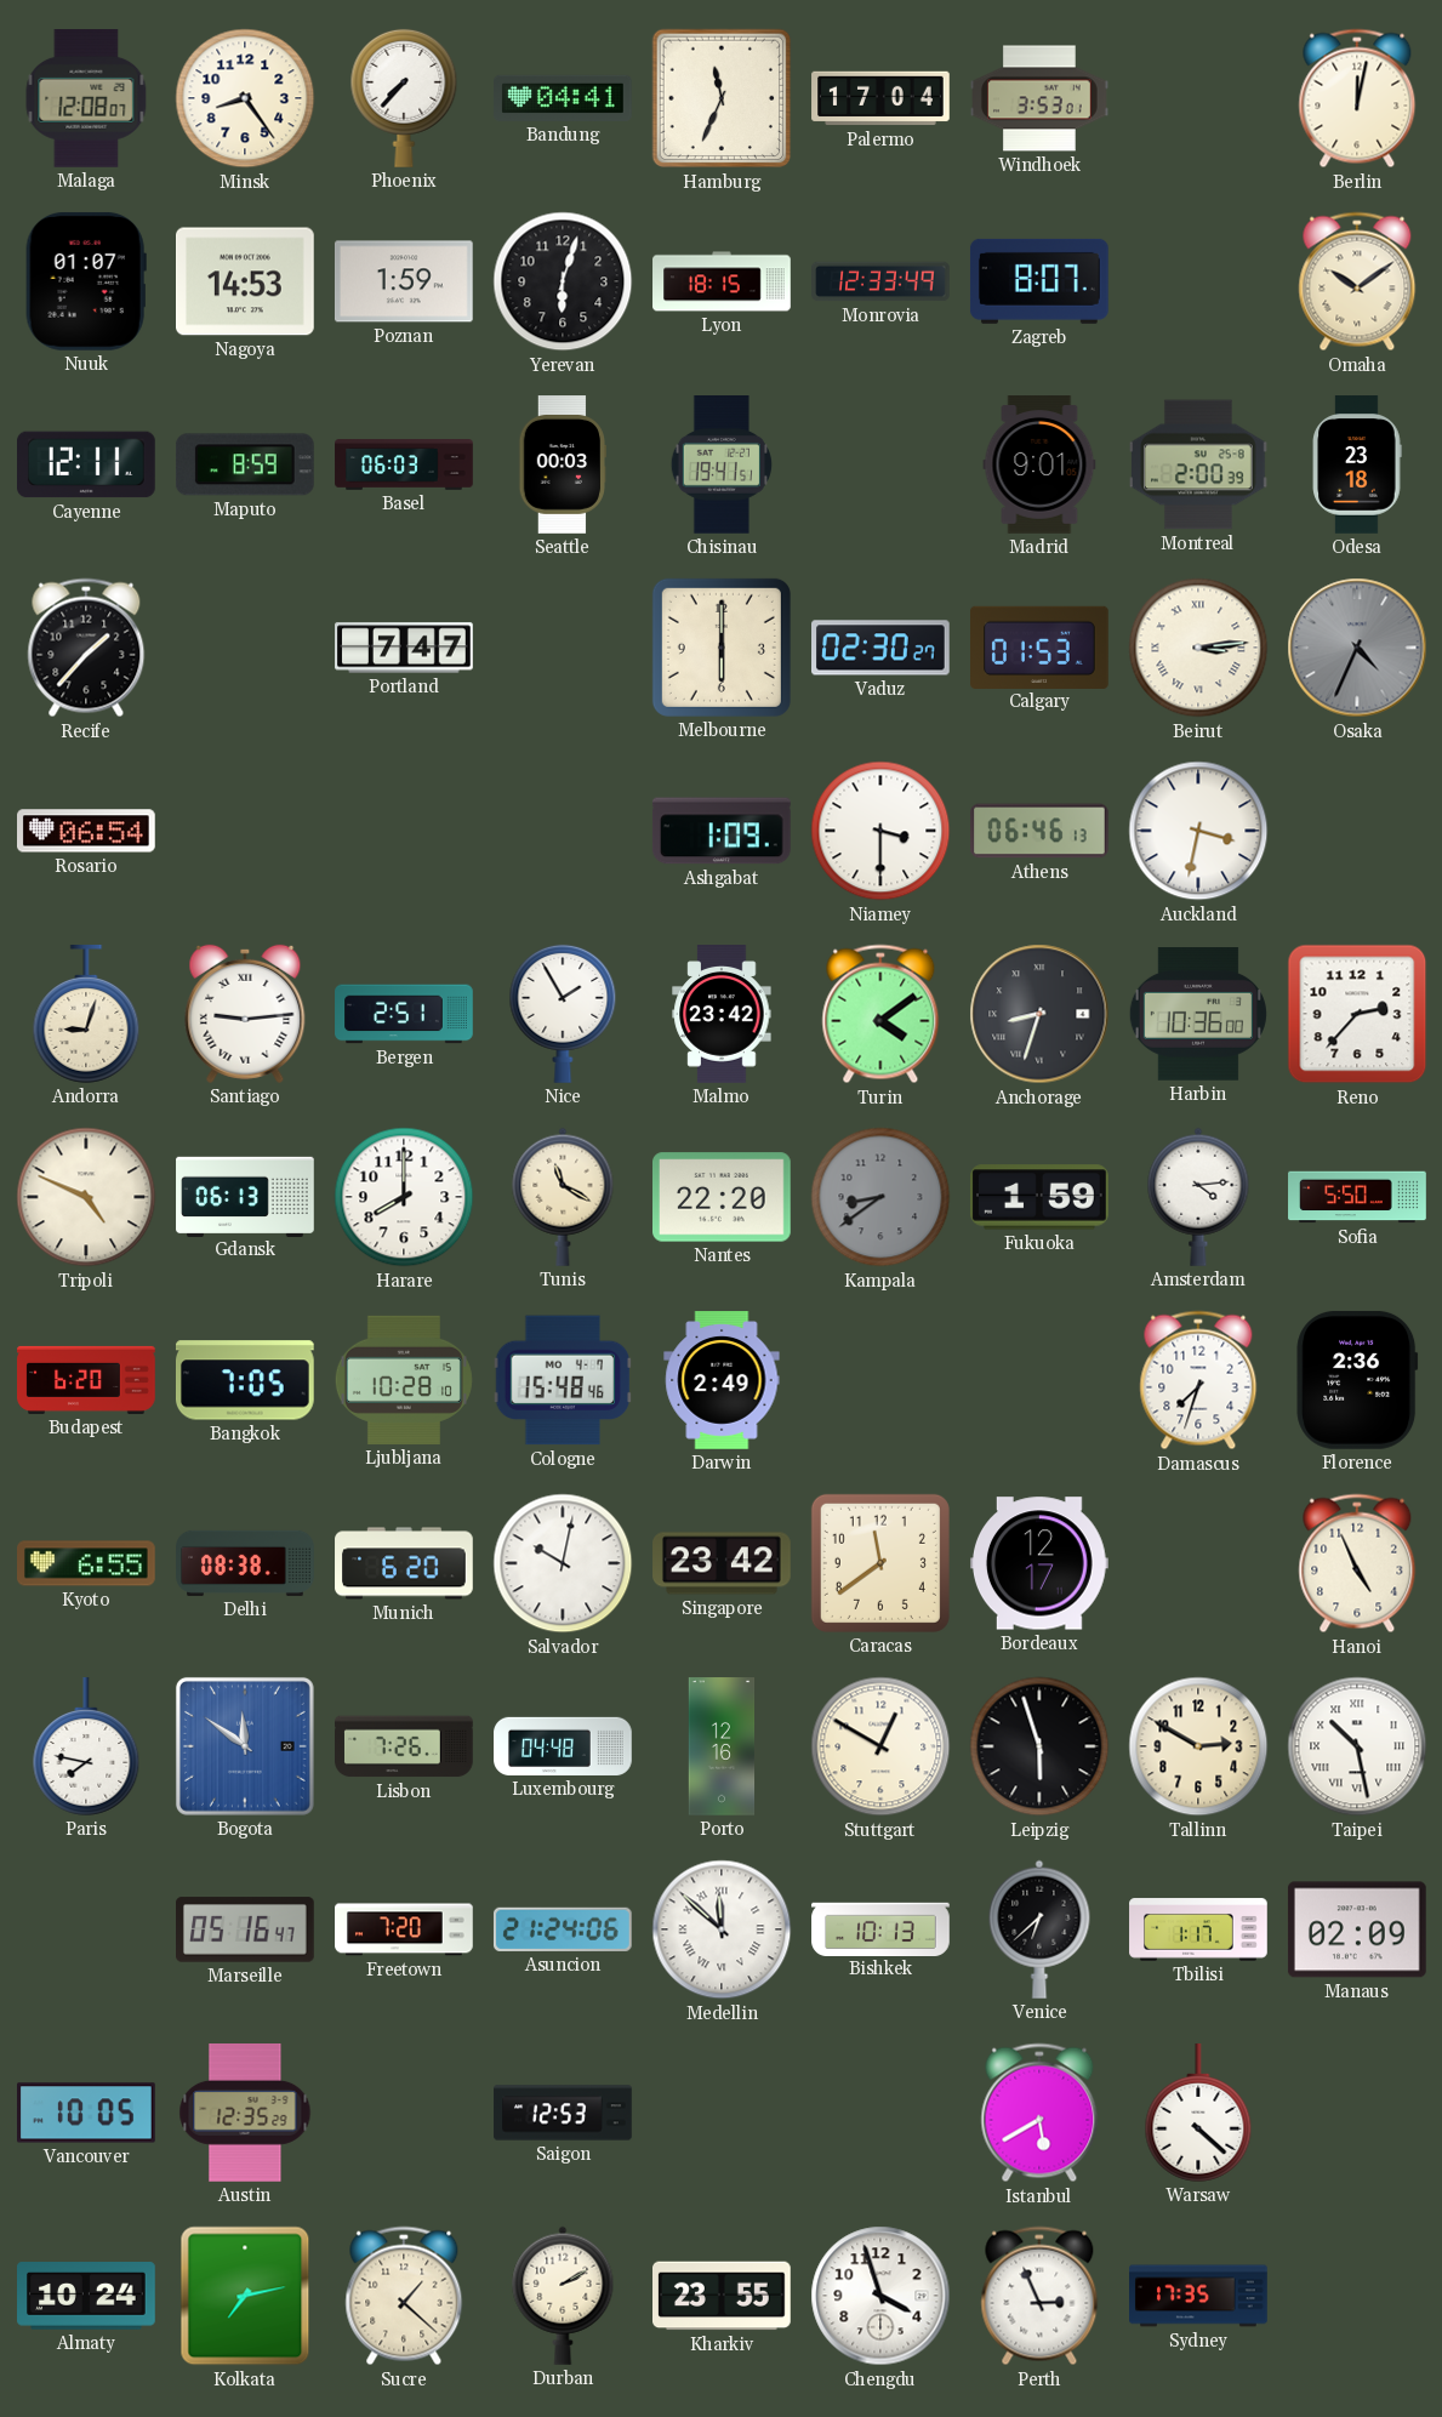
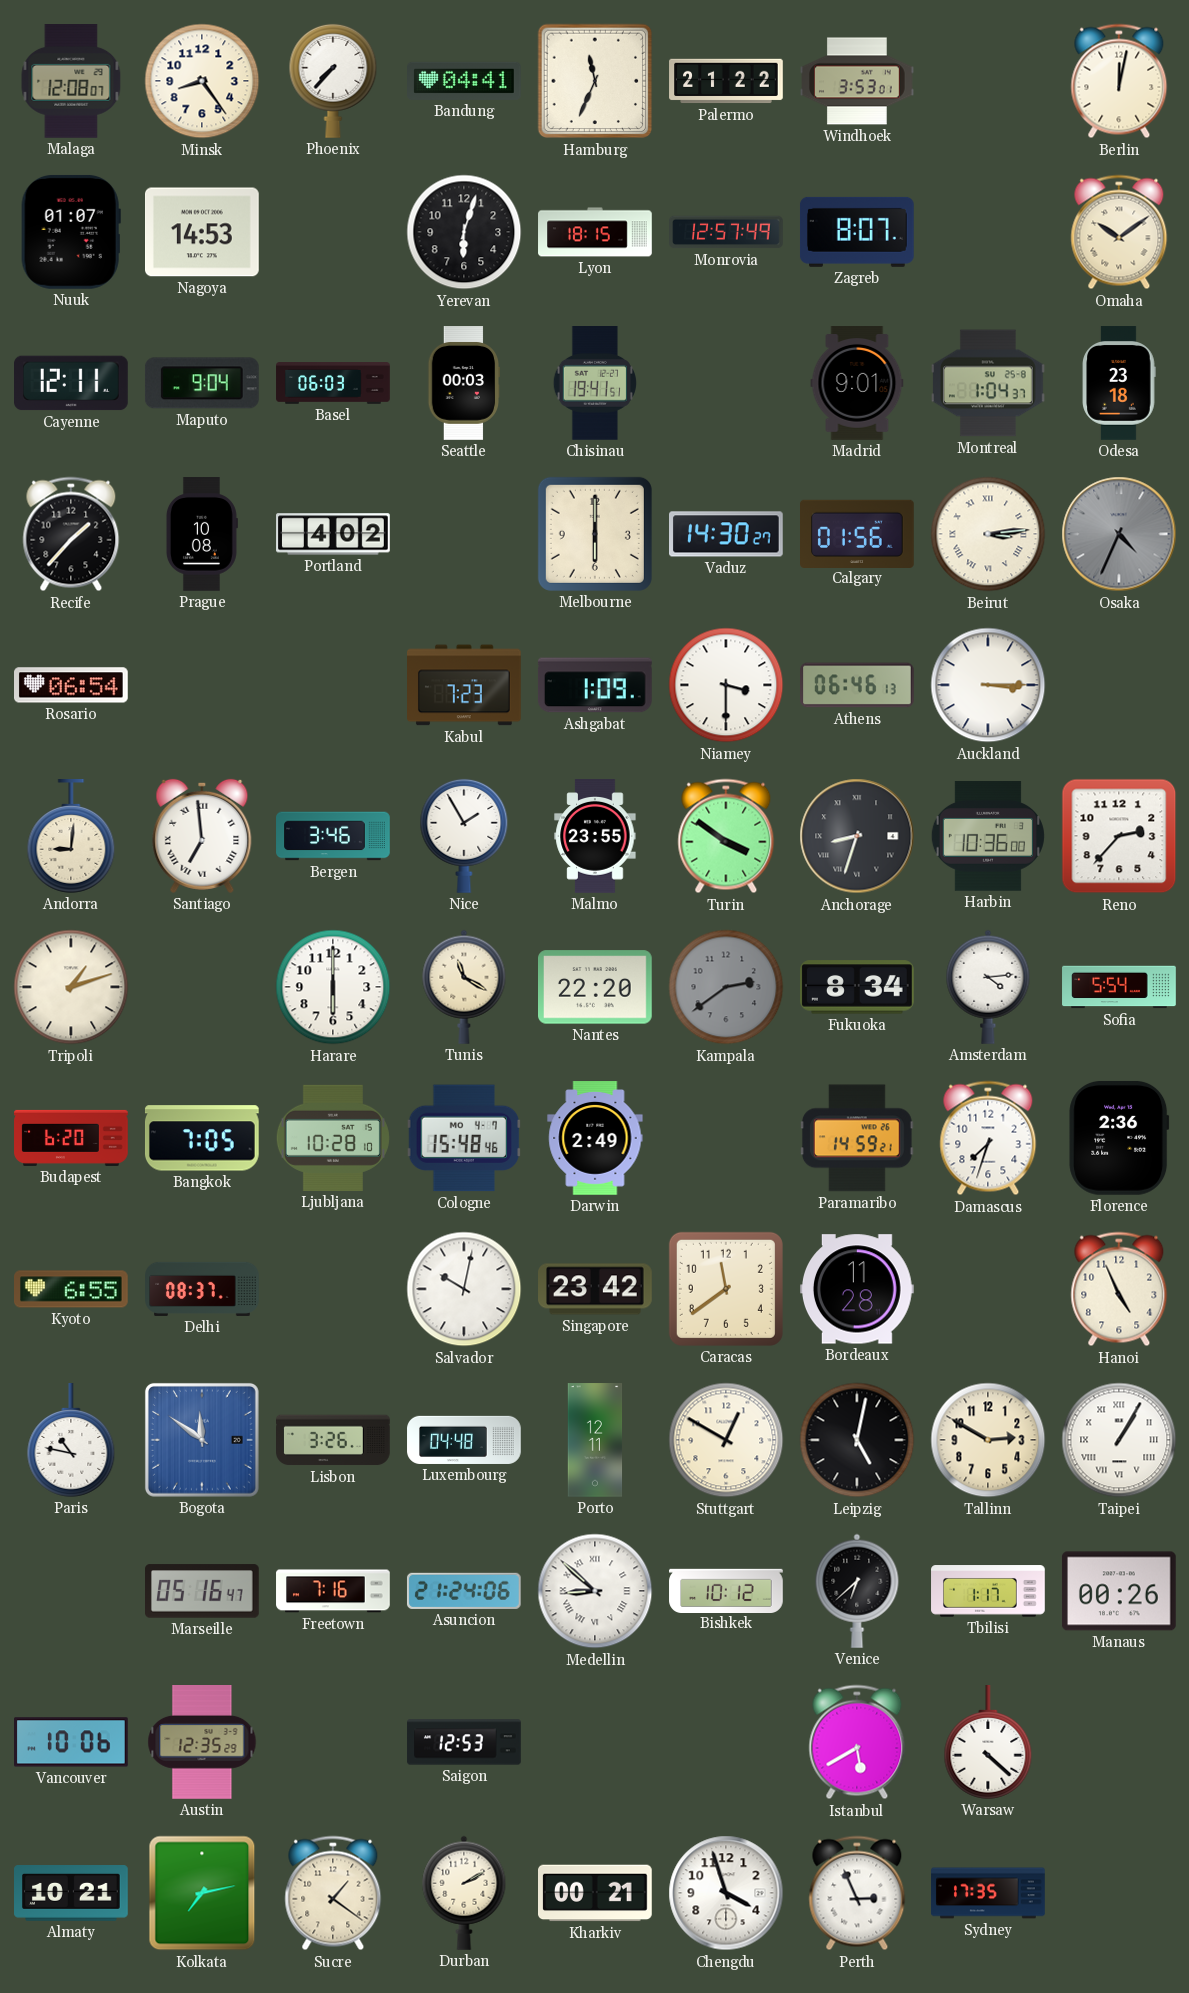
Palermo: 17:04 -> 21:22
Poznan: 1:59 -> none
Monrovia: 12:33 -> 12:57
Maputo: 8:59 -> 9:04
Montreal: 2:00 -> 1:04
Prague: none -> 10:08
Portland: 7:47 -> 4:02
Vaduz: 02:30 -> 14:30
Calgary: 01:53 -> 01:56
Kabul: none -> 7:23
Auckland: 3:32 -> 3:15
Andorra: 9:03 -> 9:01
Santiago: 9:14 -> 6:59
Bergen: 2:51 -> 3:46
Malmo: 23:42 -> 23:55
Turin: 4:09 -> 3:51
Tripoli: 4:49 -> 1:12
Gdansk: 06:13 -> none
Harare: 8:00 -> 6:00
Kampala: 8:39 -> 2:39
Fukuoka: 1:59 -> 8:34
Sofia: 5:50 -> 5:54
Paramaribo: none -> 14:59
Delhi: 08:38 -> 08:37
Munich: 6:20 -> none
Bordeaux: 12:17 -> 11:28
Paris: 7:47 -> 10:47
Lisbon: 7:26 -> 3:26
Porto: 12:16 -> 12:11
Leipzig: 5:57 -> 5:02
Taipei: 10:28 -> 1:05
Freetown: 7:20 -> 7:16
Medellin: 11:52 -> 8:52
Bishkek: 10:13 -> 10:12
Manaus: 02:09 -> 00:26
Vancouver: 10:05 -> 10:06
Almaty: 10:24 -> 10:21
Sucre: 1:22 -> 1:21
Kharkiv: 23:55 -> 00:21
